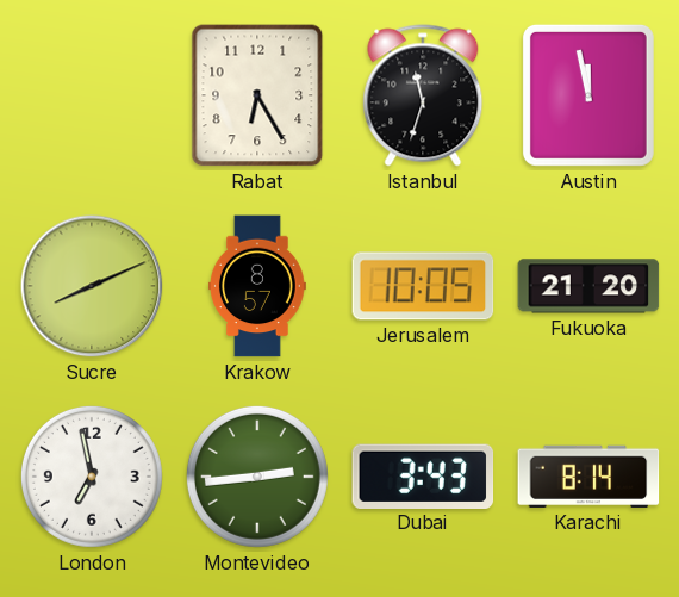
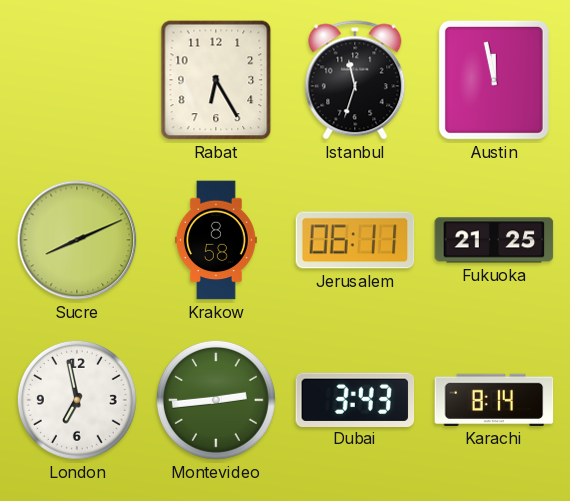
Krakow: 8:57 -> 8:58
Jerusalem: 10:05 -> 06:11
Fukuoka: 21:20 -> 21:25
